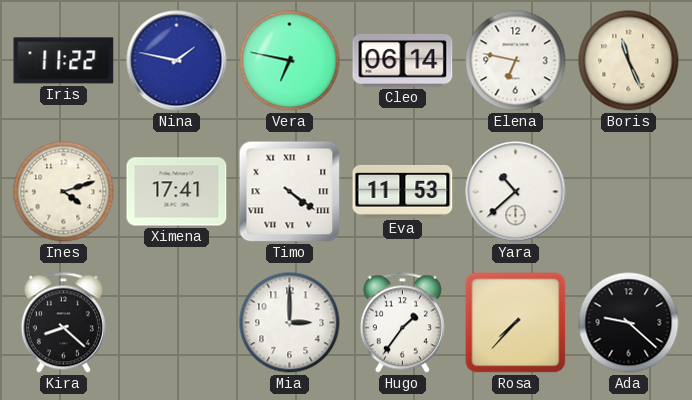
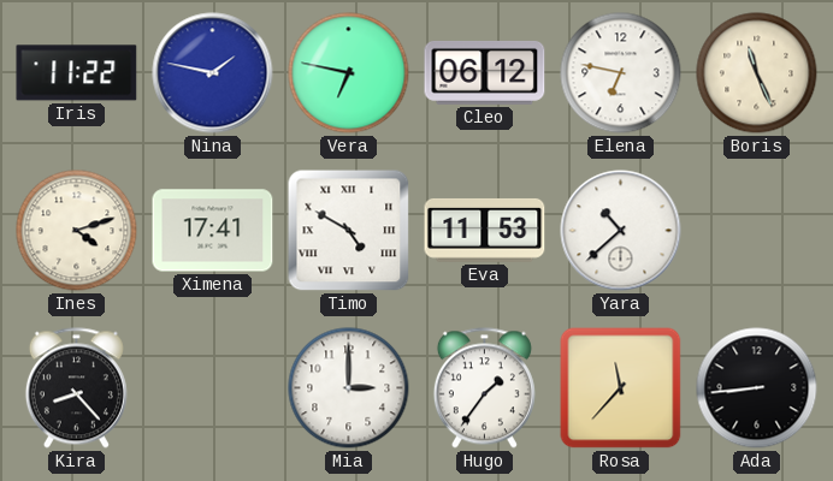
Cleo: 06:14 -> 06:12
Timo: 4:21 -> 4:50
Kira: 8:22 -> 8:23
Rosa: 7:37 -> 11:37
Ada: 9:22 -> 8:44
